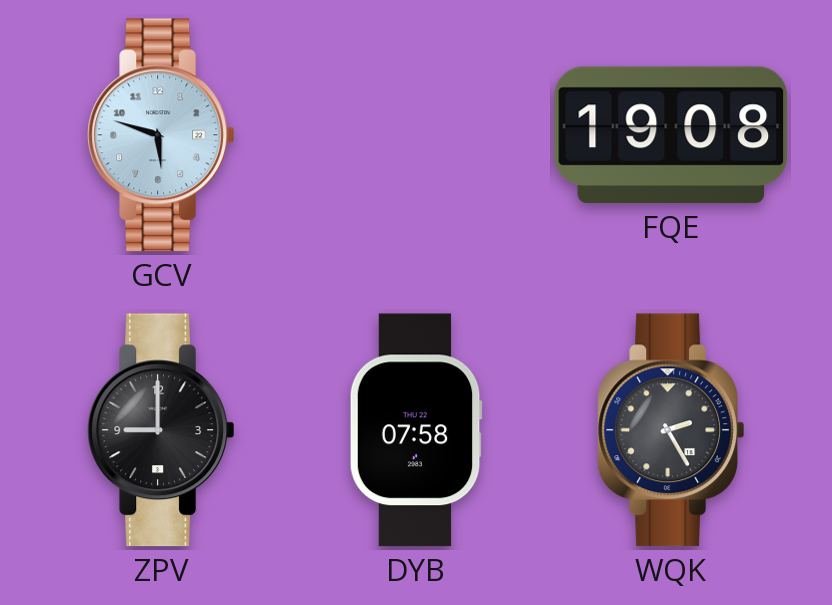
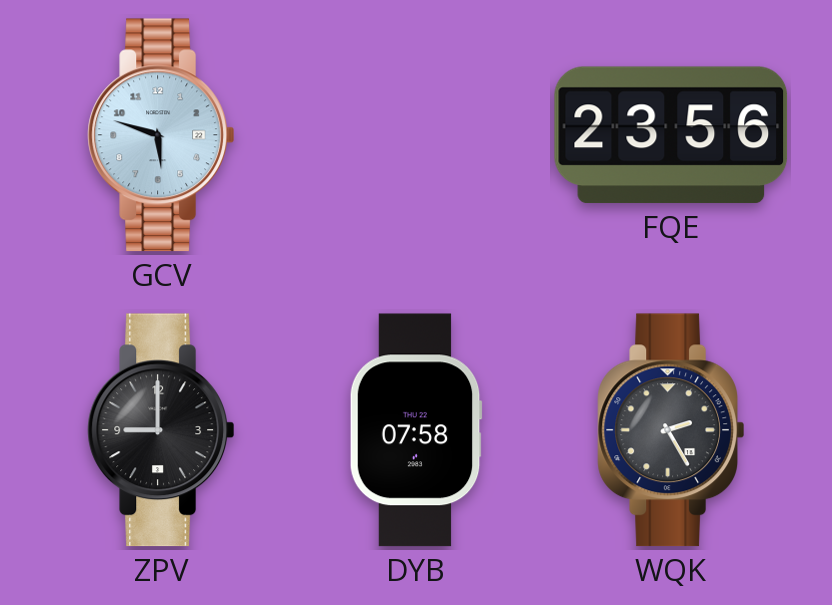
FQE: 19:08 -> 23:56
